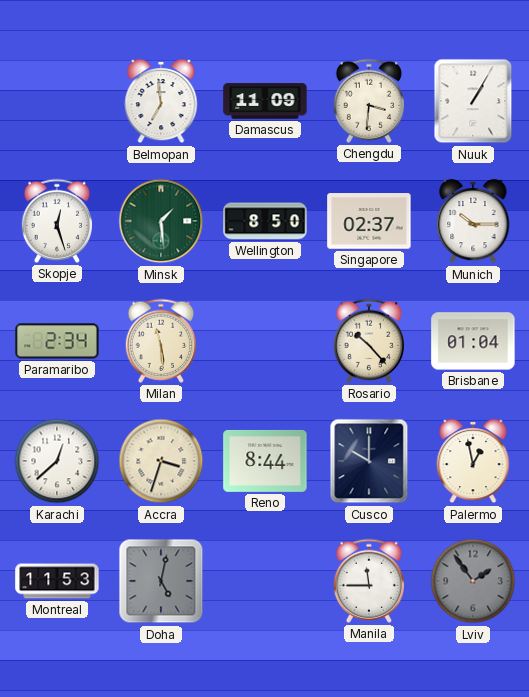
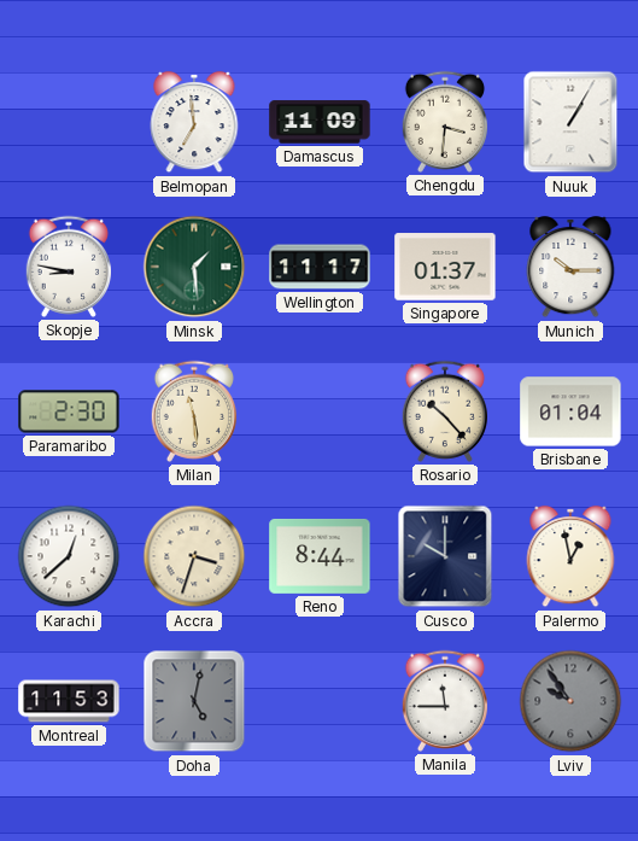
Skopje: 12:27 -> 8:47
Wellington: 8:50 -> 11:17
Singapore: 02:37 -> 01:37
Paramaribo: 2:34 -> 2:30
Lviv: 1:54 -> 9:54
